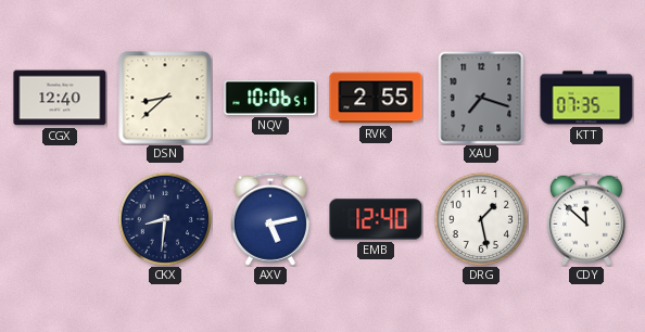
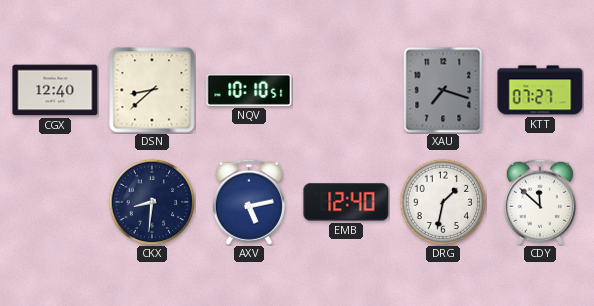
NQV: 10:06 -> 10:10
RVK: 2:55 -> none
KTT: 07:35 -> 07:27
DRG: 1:28 -> 1:32
